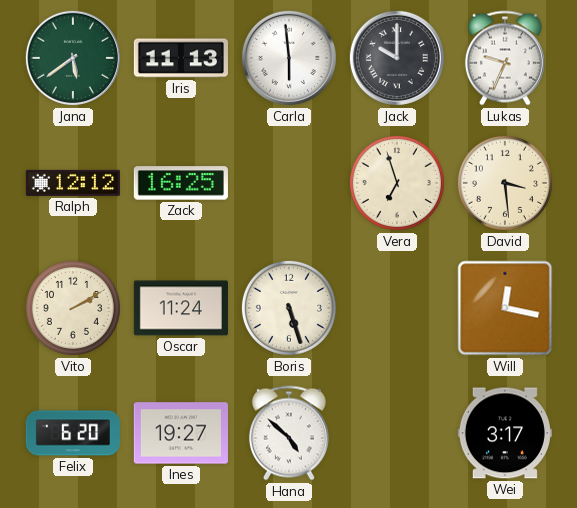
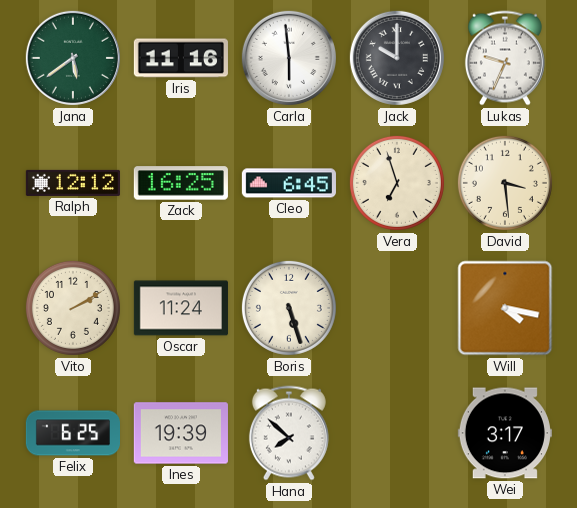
Iris: 11:13 -> 11:16
Cleo: none -> 6:45
Will: 12:17 -> 4:17
Felix: 6:20 -> 6:25
Ines: 19:27 -> 19:39
Hana: 4:52 -> 7:52
